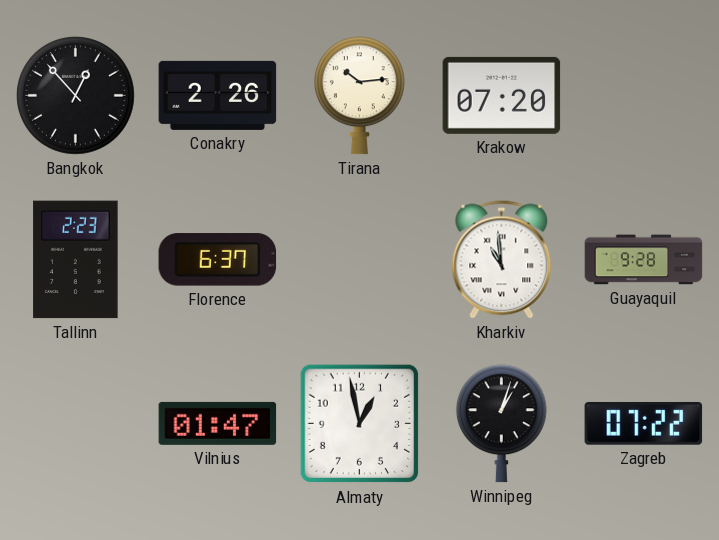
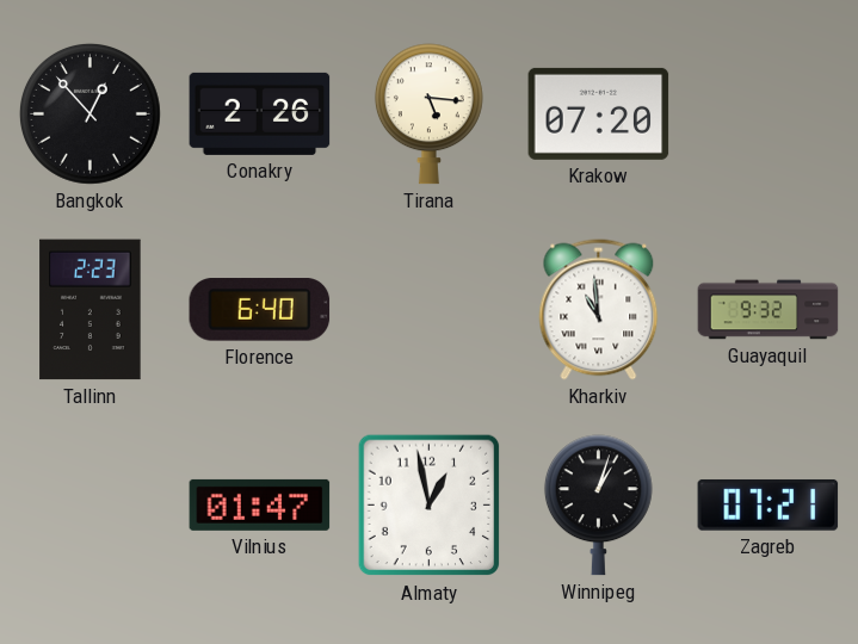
Tirana: 10:14 -> 5:16
Florence: 6:37 -> 6:40
Guayaquil: 9:28 -> 9:32
Zagreb: 07:22 -> 07:21
